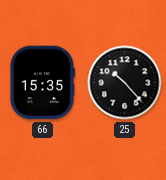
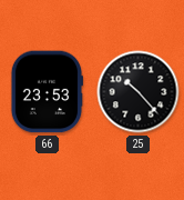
66: 15:35 -> 23:53
